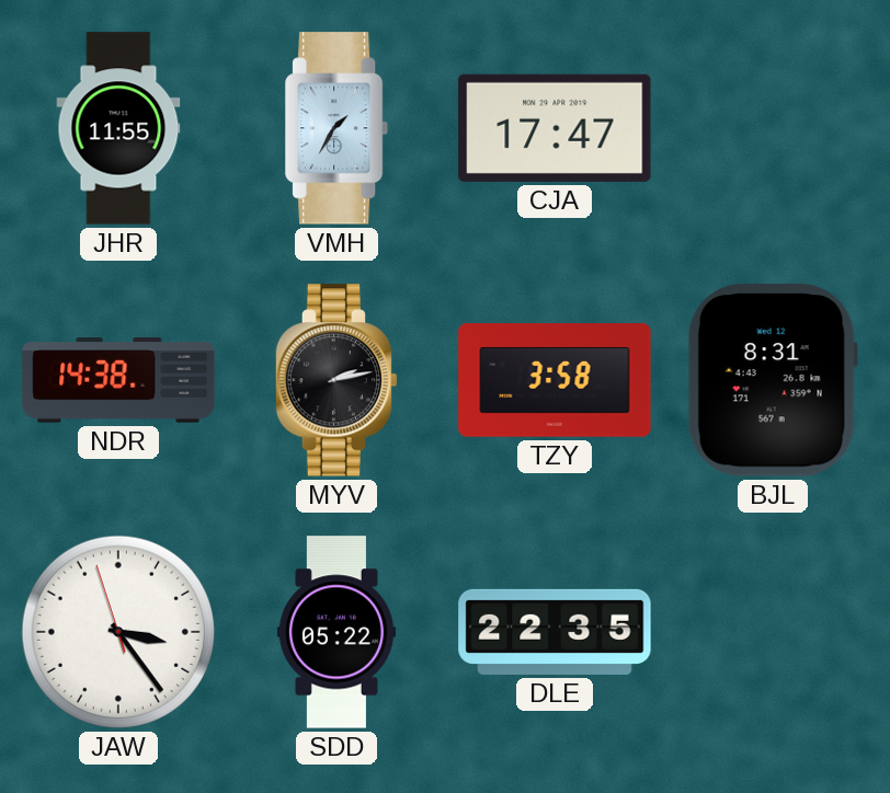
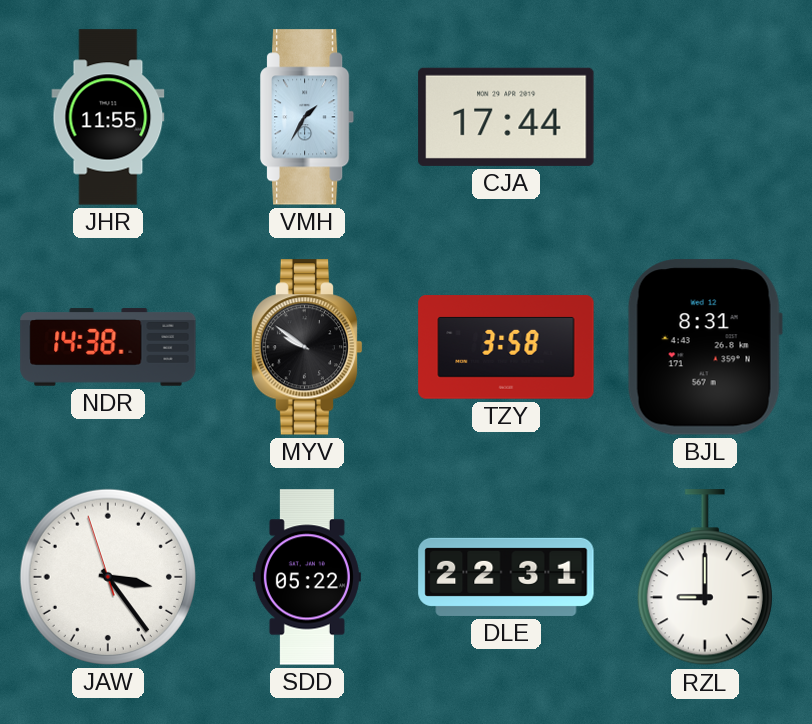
CJA: 17:47 -> 17:44
MYV: 2:13 -> 9:51
DLE: 22:35 -> 22:31
RZL: none -> 9:00
